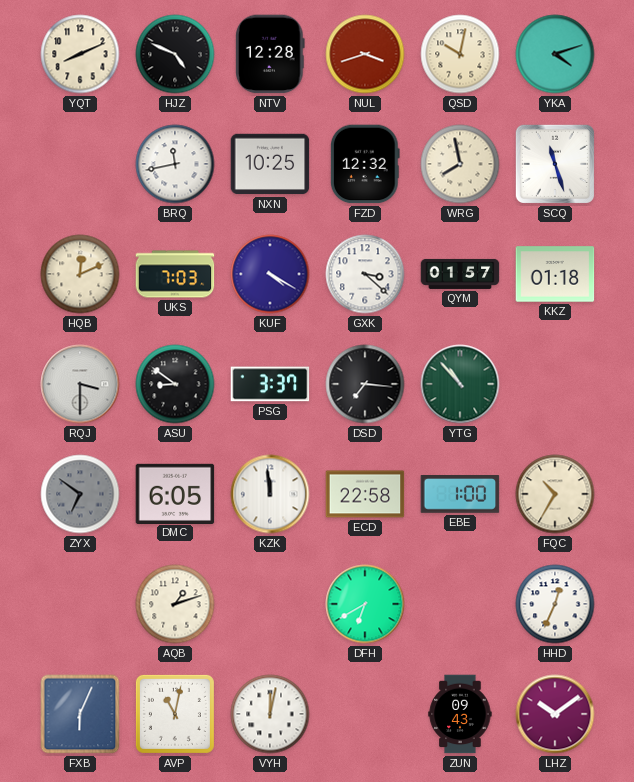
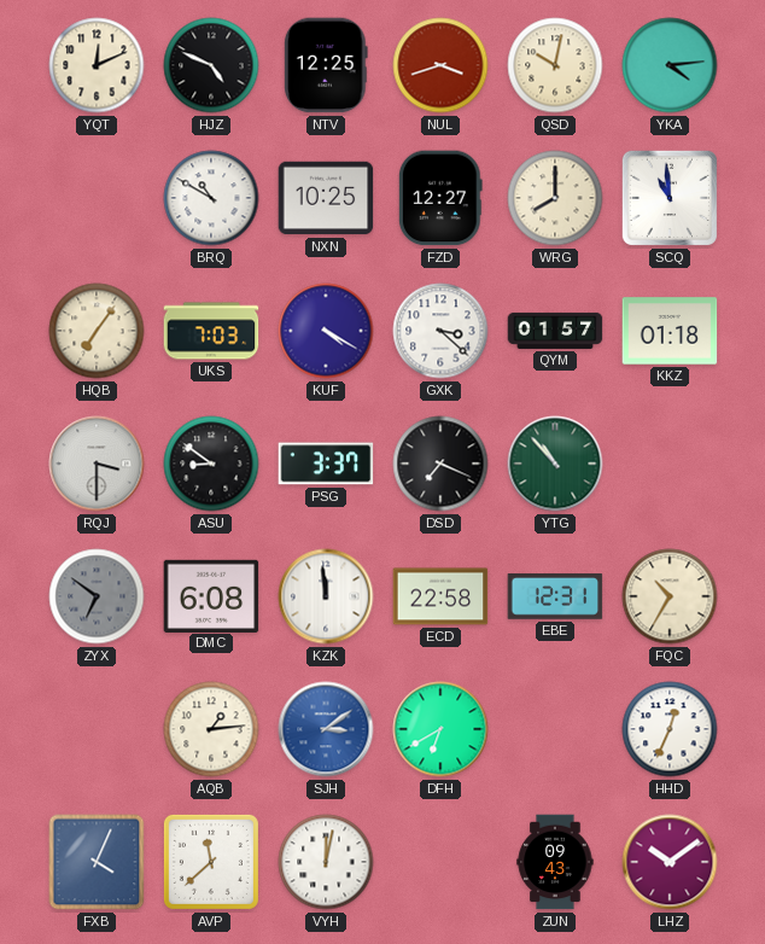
YQT: 8:11 -> 12:11
NTV: 12:28 -> 12:25
YKA: 4:12 -> 4:14
BRQ: 11:43 -> 10:50
FZD: 12:32 -> 12:27
WRG: 7:58 -> 8:00
SCQ: 11:27 -> 10:59
HQB: 12:11 -> 7:06
DSD: 7:16 -> 7:19
DMC: 6:05 -> 6:08
EBE: 1:00 -> 12:31
AQB: 1:12 -> 1:14
SJH: none -> 3:09
FXB: 6:04 -> 4:04
AVP: 11:02 -> 11:38
